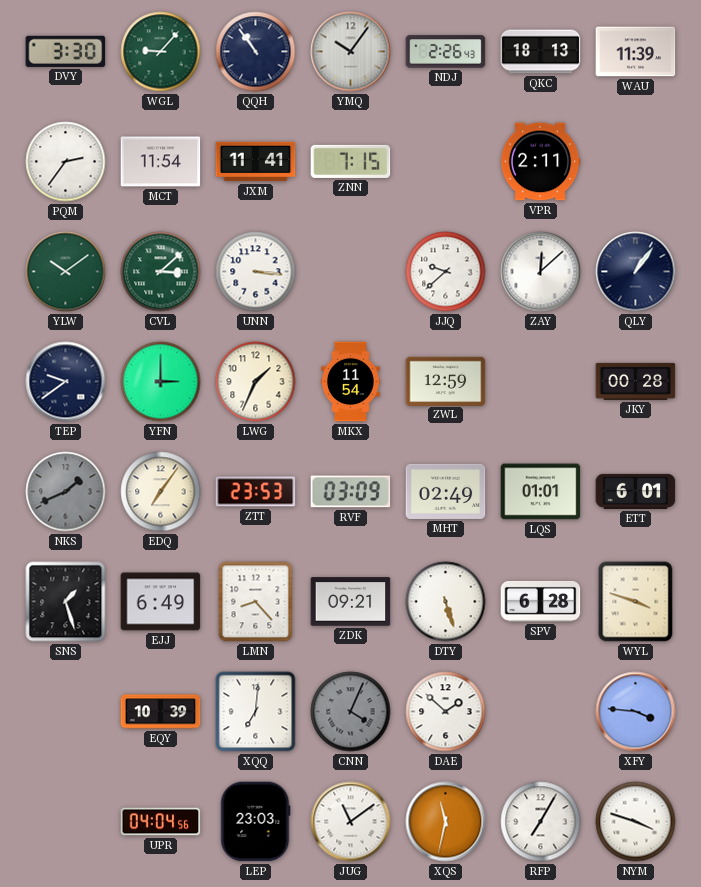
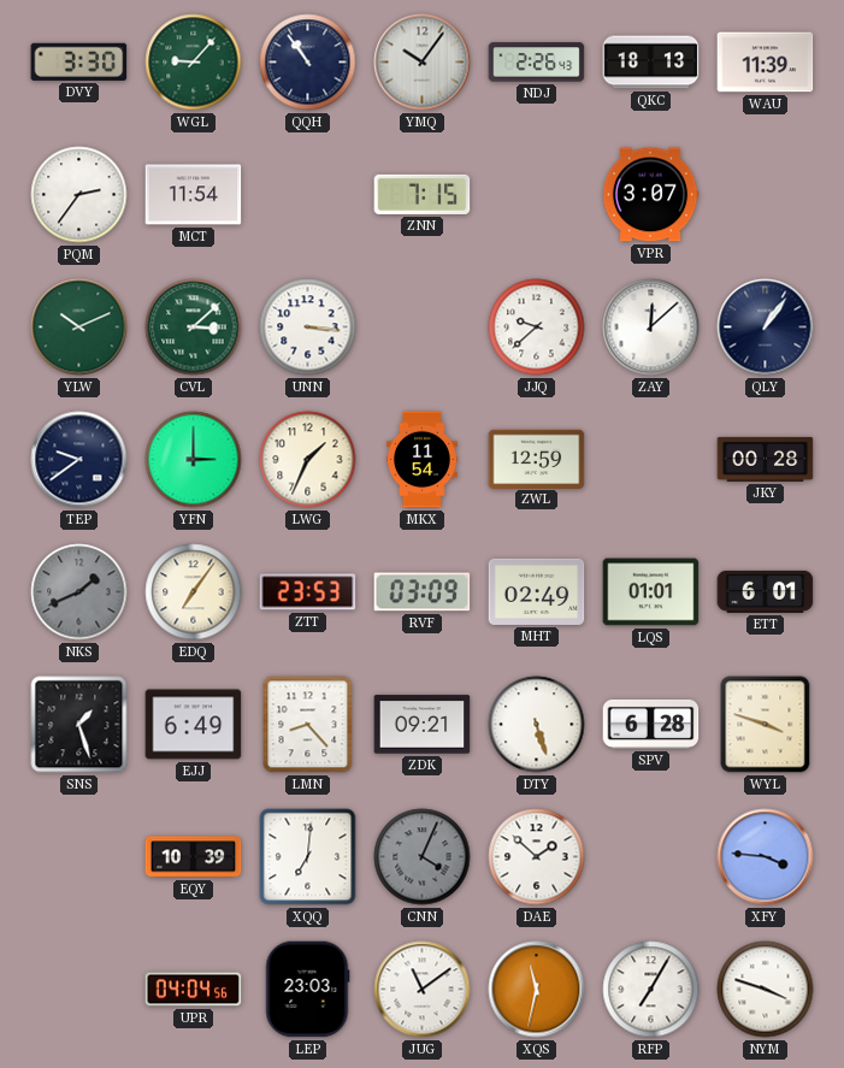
JXM: 11:41 -> none
VPR: 2:11 -> 3:07
YLW: 10:09 -> 10:11
